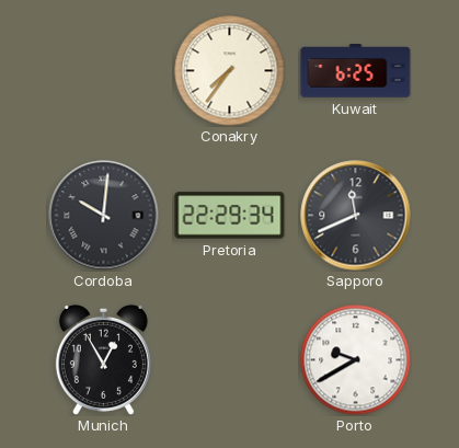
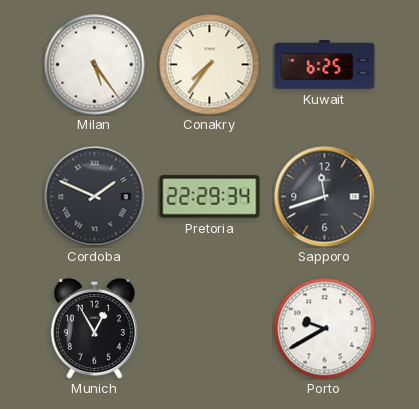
Milan: none -> 5:24
Cordoba: 10:01 -> 1:49
Sapporo: 11:41 -> 11:42
